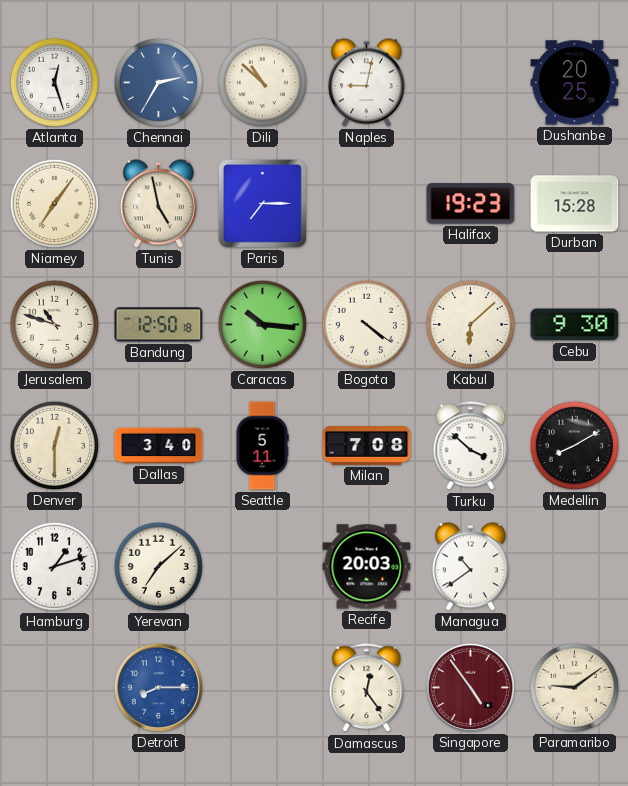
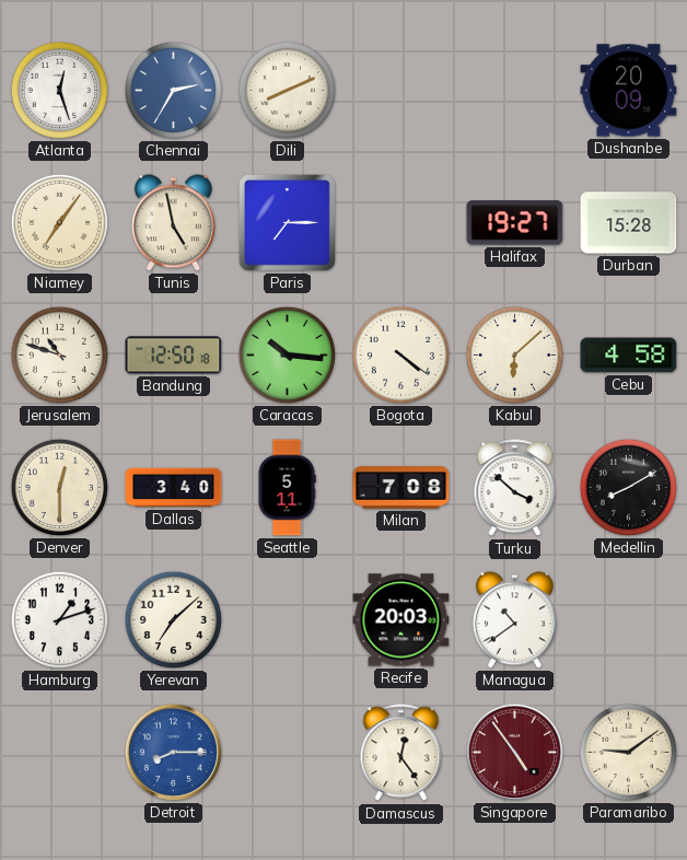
Dili: 10:52 -> 8:11
Naples: 9:02 -> none
Dushanbe: 20:25 -> 20:09
Halifax: 19:23 -> 19:27
Cebu: 9:30 -> 4:58
